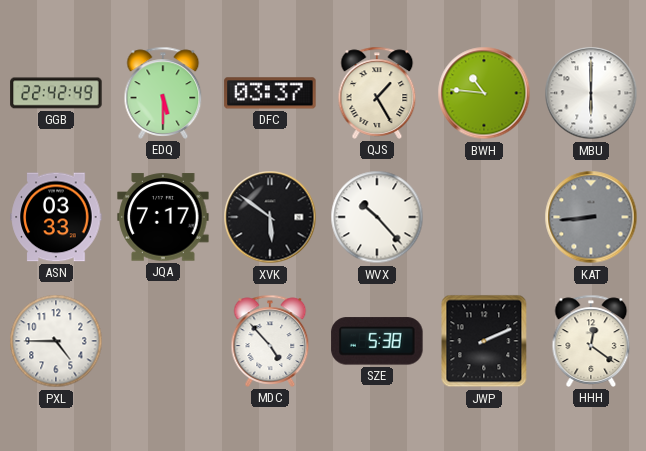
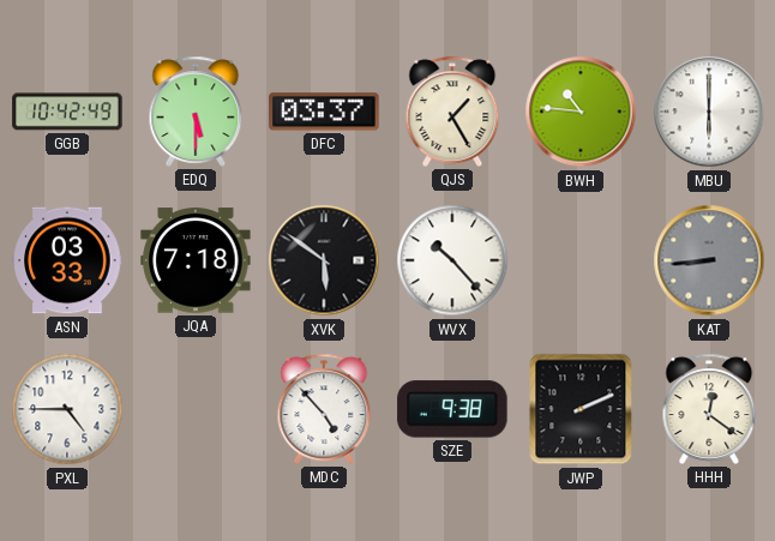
GGB: 22:42 -> 10:42
JQA: 7:17 -> 7:18
SZE: 5:38 -> 9:38
